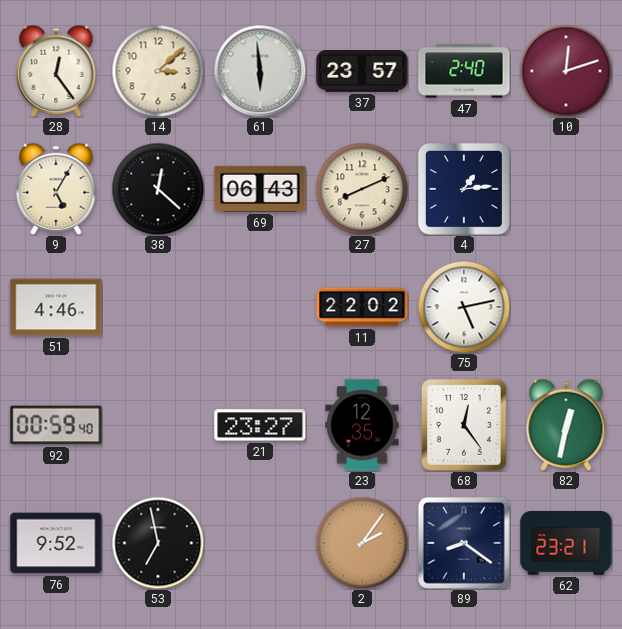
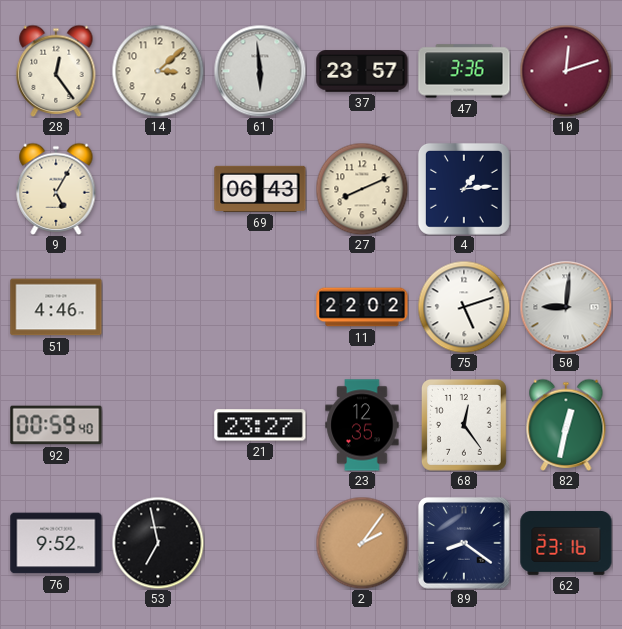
47: 2:40 -> 3:36
38: 12:22 -> none
75: 5:13 -> 5:12
50: none -> 9:01
62: 23:21 -> 23:16
